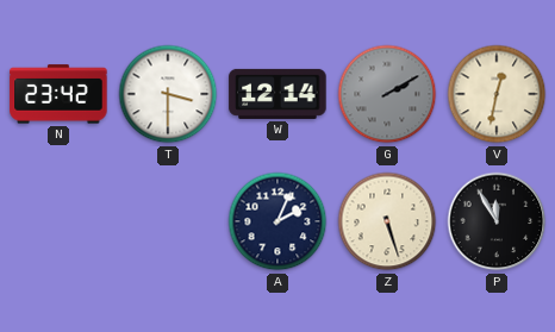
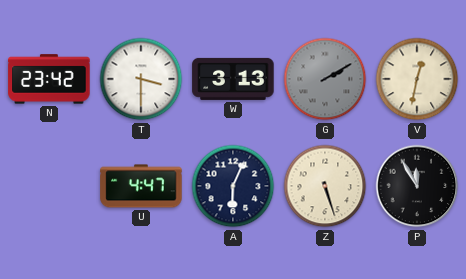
W: 12:14 -> 3:13
U: none -> 4:47
A: 2:04 -> 6:04
